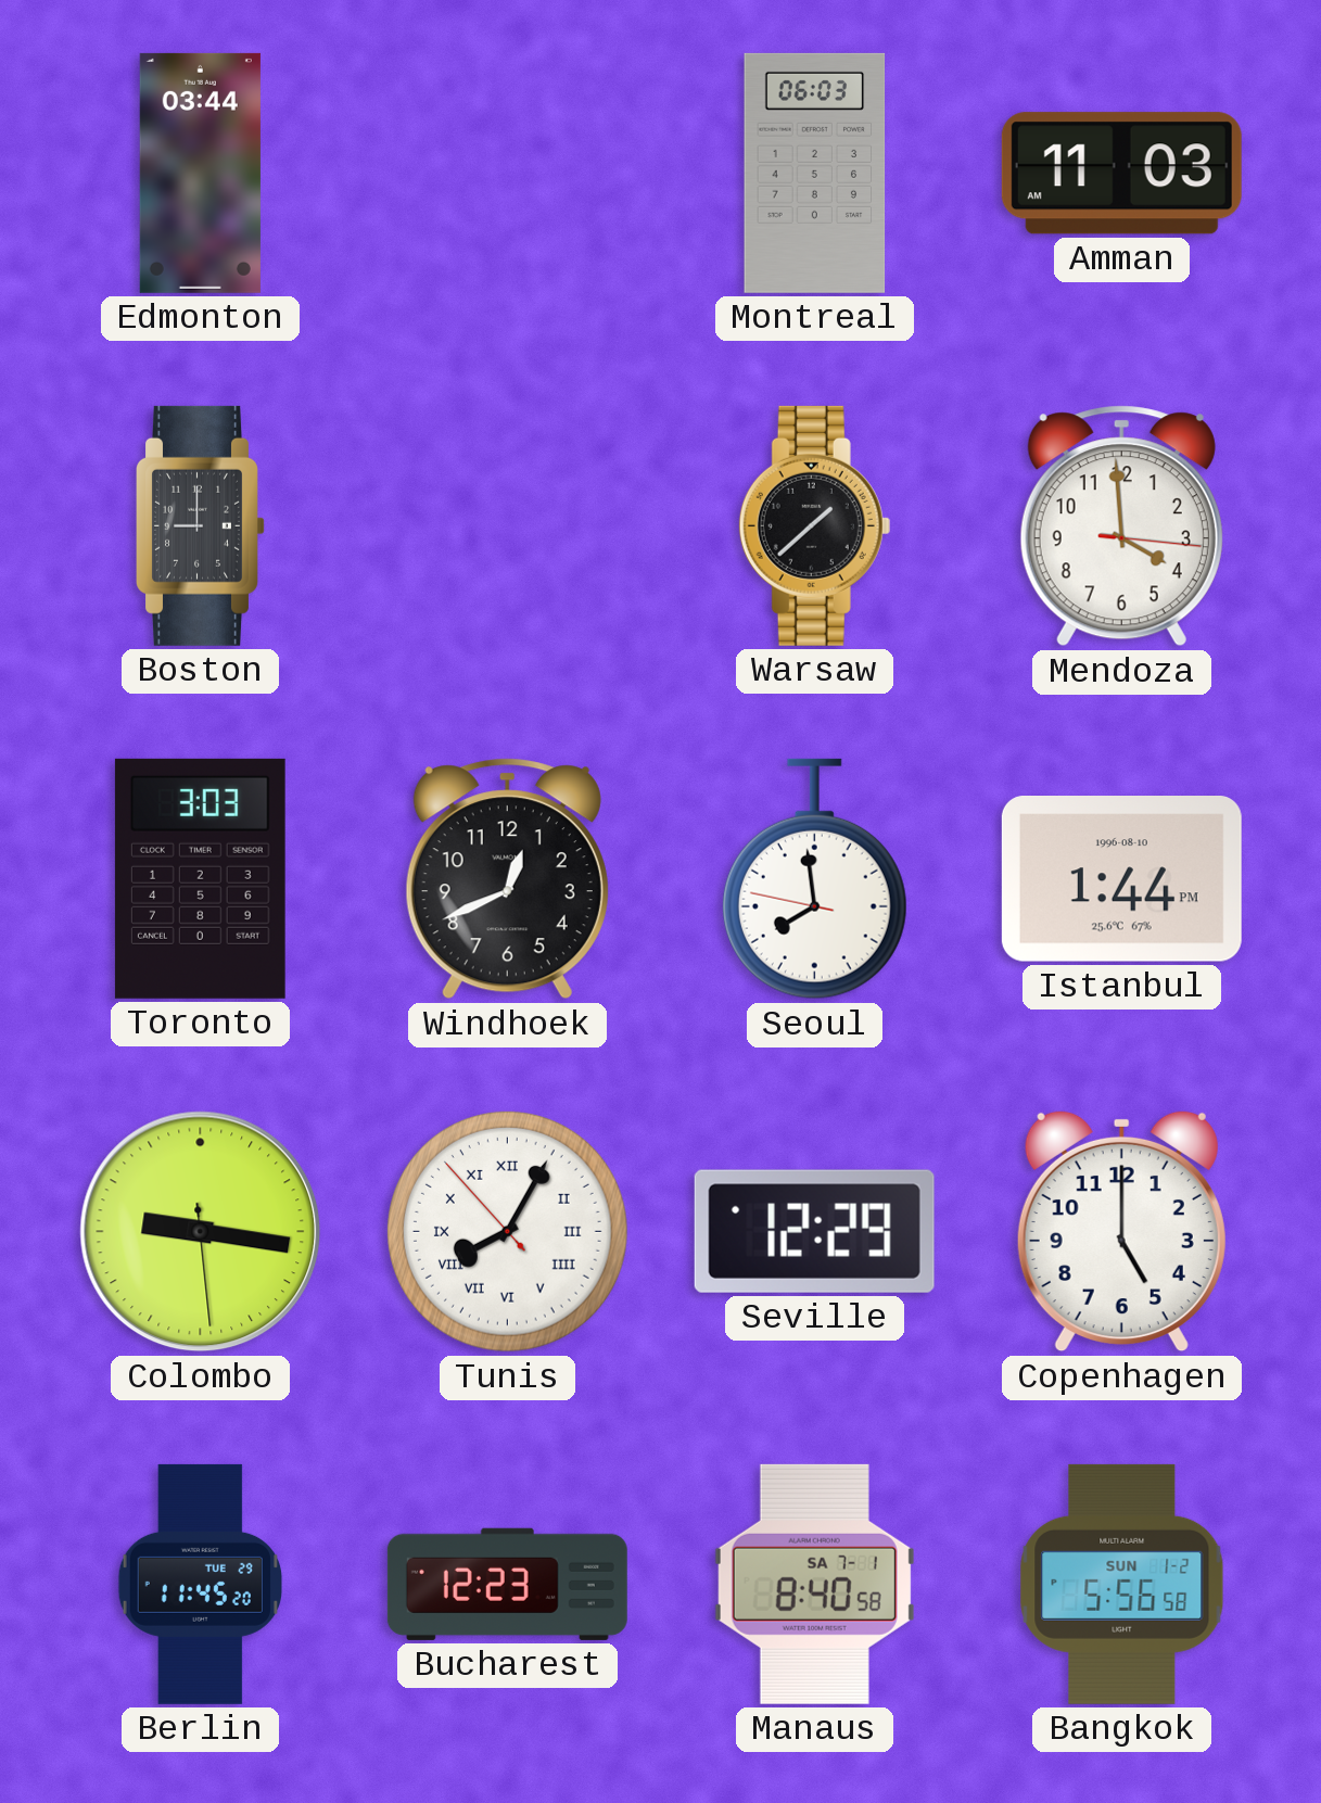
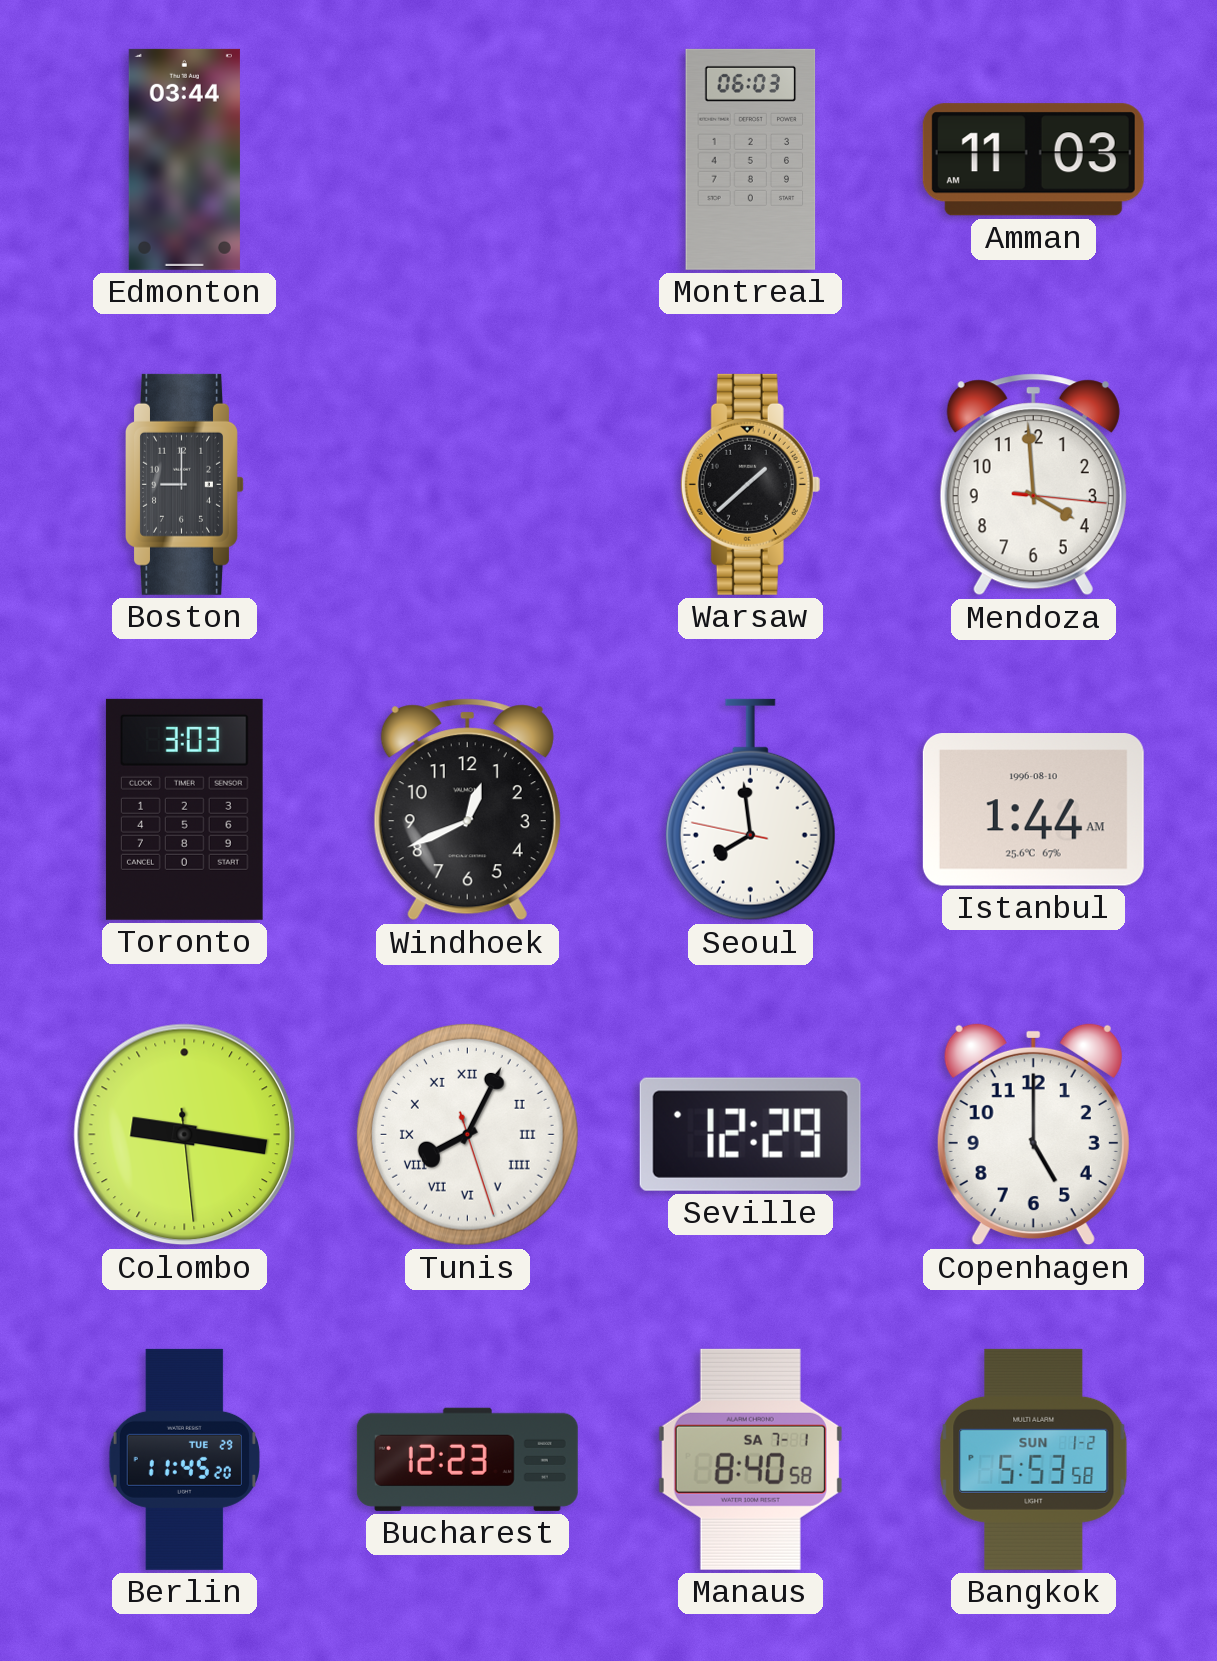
Istanbul: 1:44 PM -> 1:44 AM
Tunis: 8:04:53 -> 8:04:27
Bangkok: 5:56 -> 5:53
